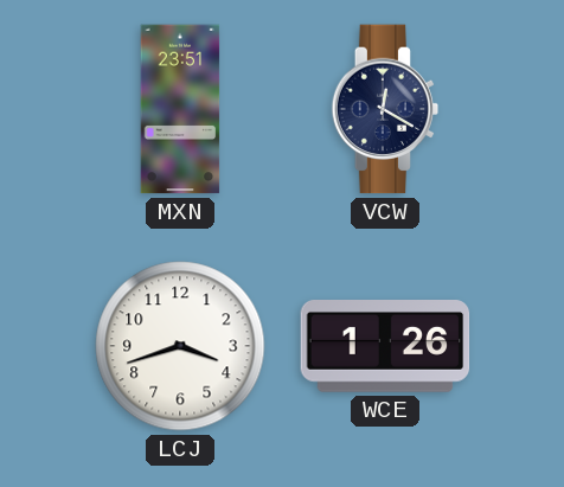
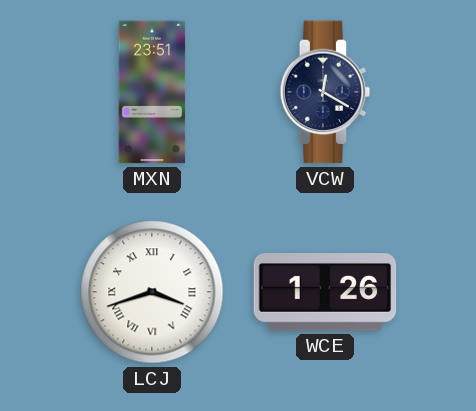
LCJ numerals: Arabic -> Roman
